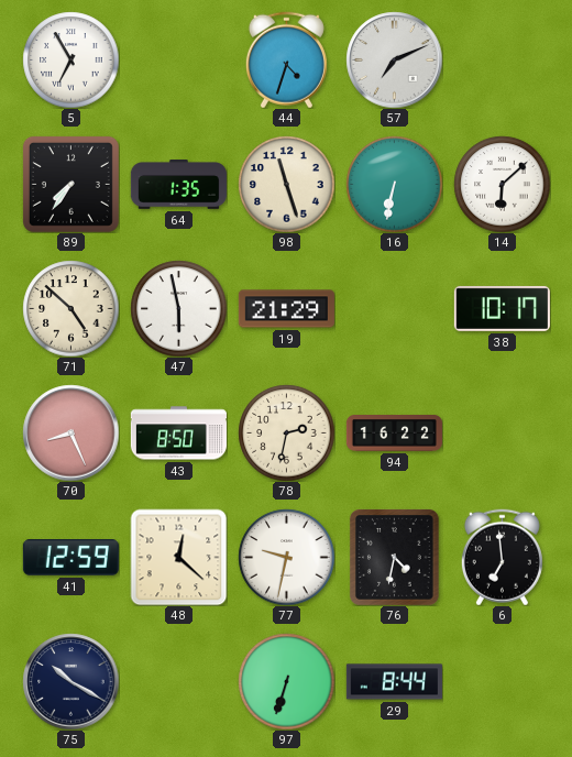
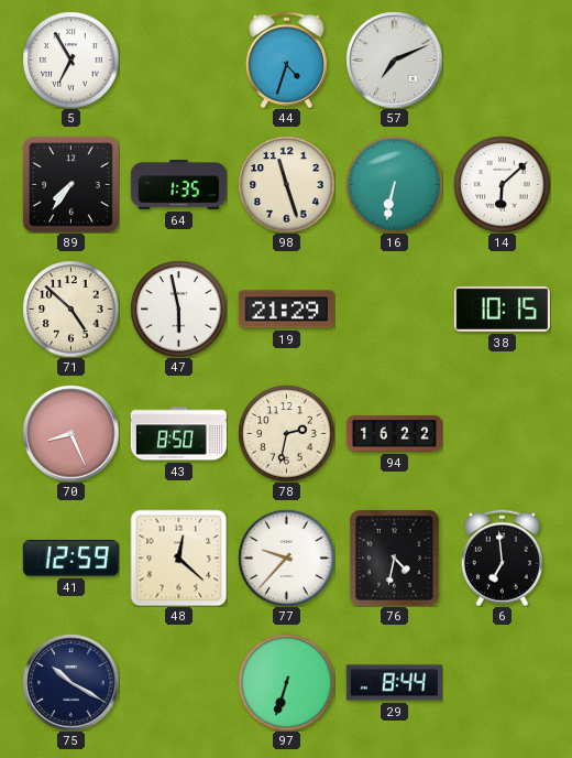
38: 10:17 -> 10:15
77: 9:32 -> 9:37
